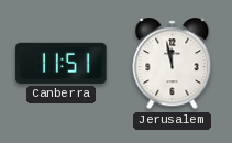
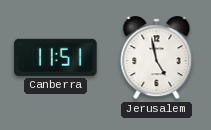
Jerusalem: 11:58 -> 4:58
